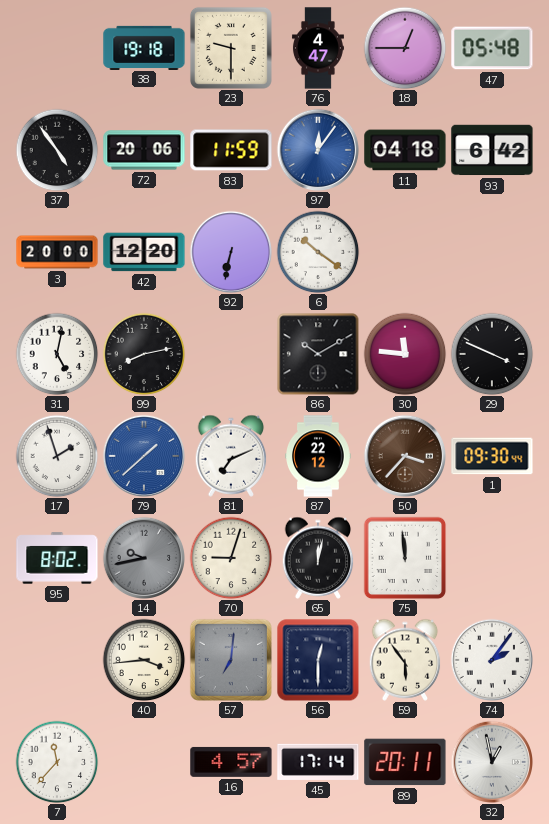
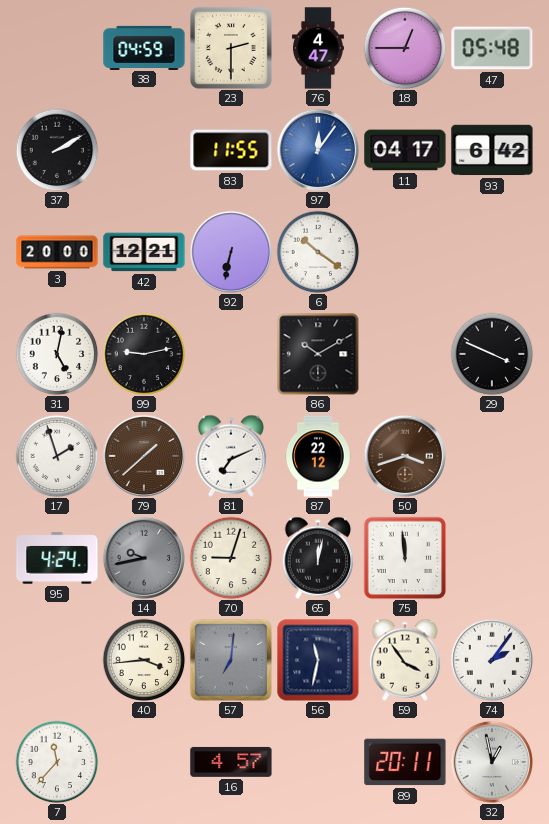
38: 19:18 -> 04:59
23: 9:30 -> 2:30
37: 4:54 -> 2:10
72: 20:06 -> none
83: 11:59 -> 11:55
11: 04:18 -> 04:17
42: 12:20 -> 12:21
99: 8:13 -> 9:13
30: 11:46 -> none
79 dial: blue -> brown
50: 3:37 -> 3:42
1: 09:30 -> none
95: 8:02 -> 4:24
56: 12:30 -> 11:32
59: 5:54 -> 3:54
45: 17:14 -> none
